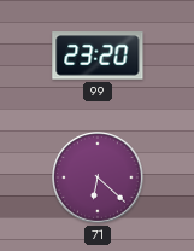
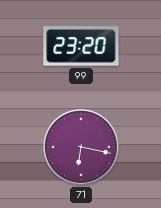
71: 6:22 -> 6:17
